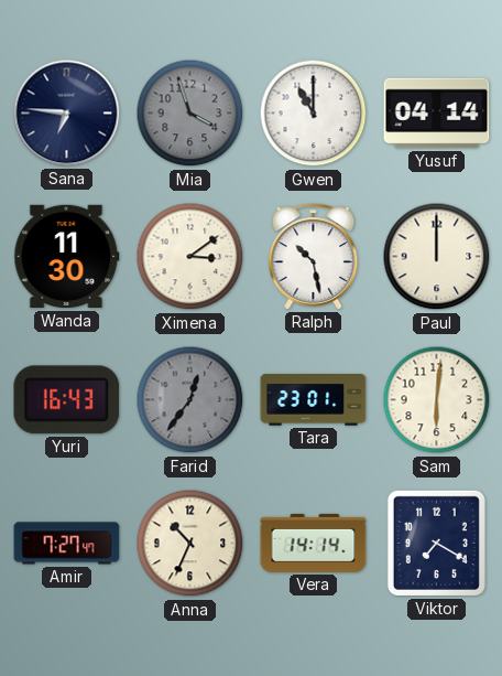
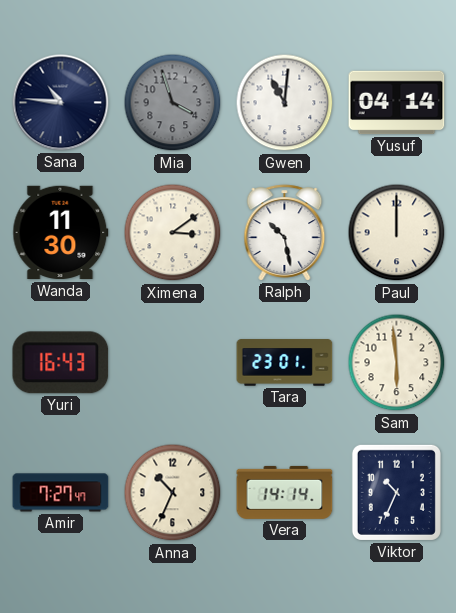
Sana: 6:46 -> 10:46
Gwen: 11:00 -> 11:01
Farid: 12:36 -> none
Sam: 6:01 -> 5:59
Viktor: 7:20 -> 10:34
